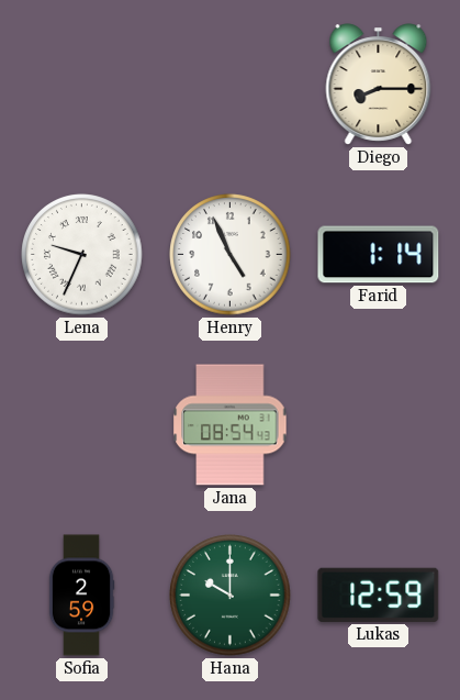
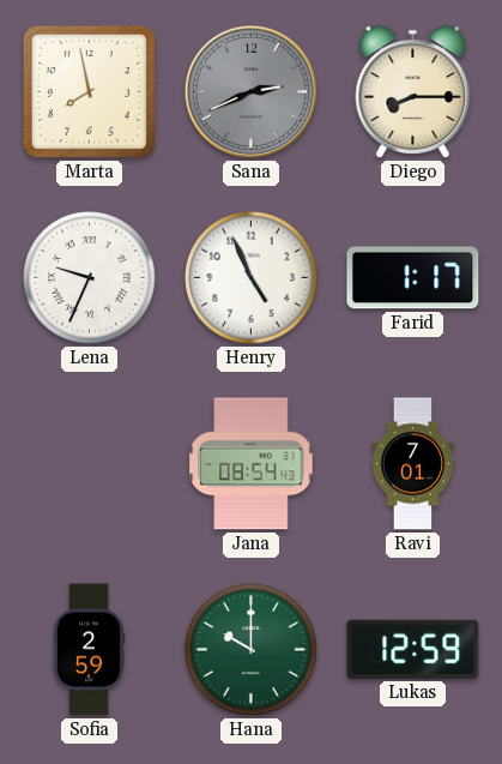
Marta: none -> 7:58
Sana: none -> 2:41
Farid: 1:14 -> 1:17
Ravi: none -> 7:01
